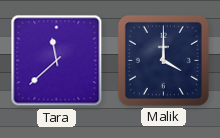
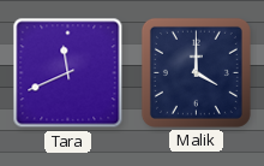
Tara: 11:38 -> 11:41
